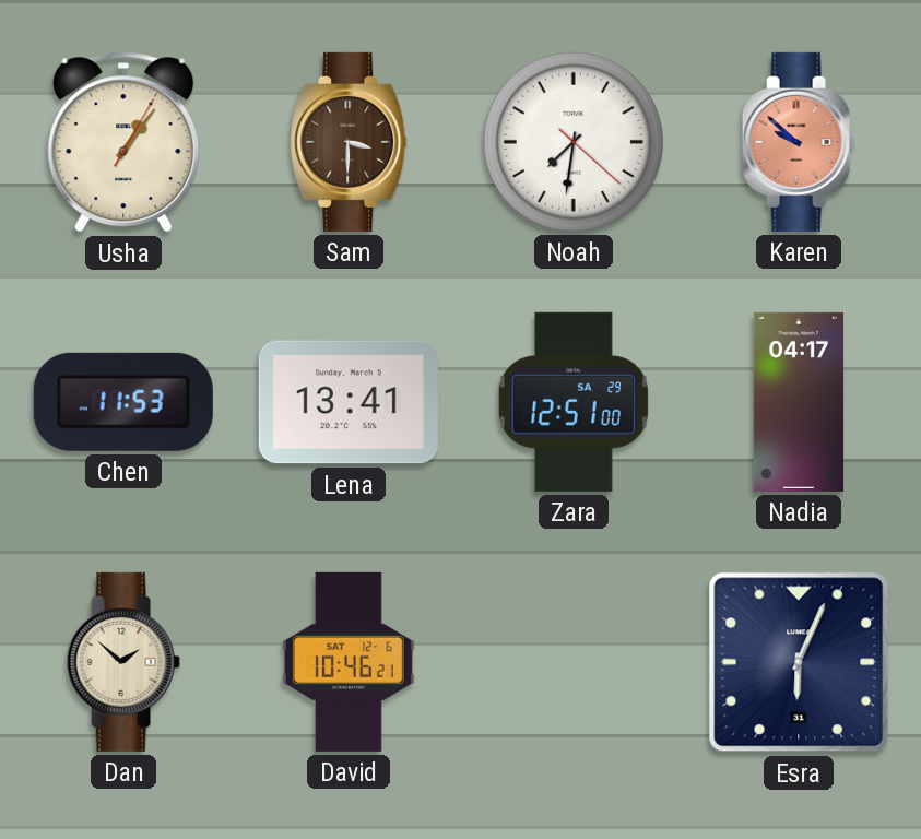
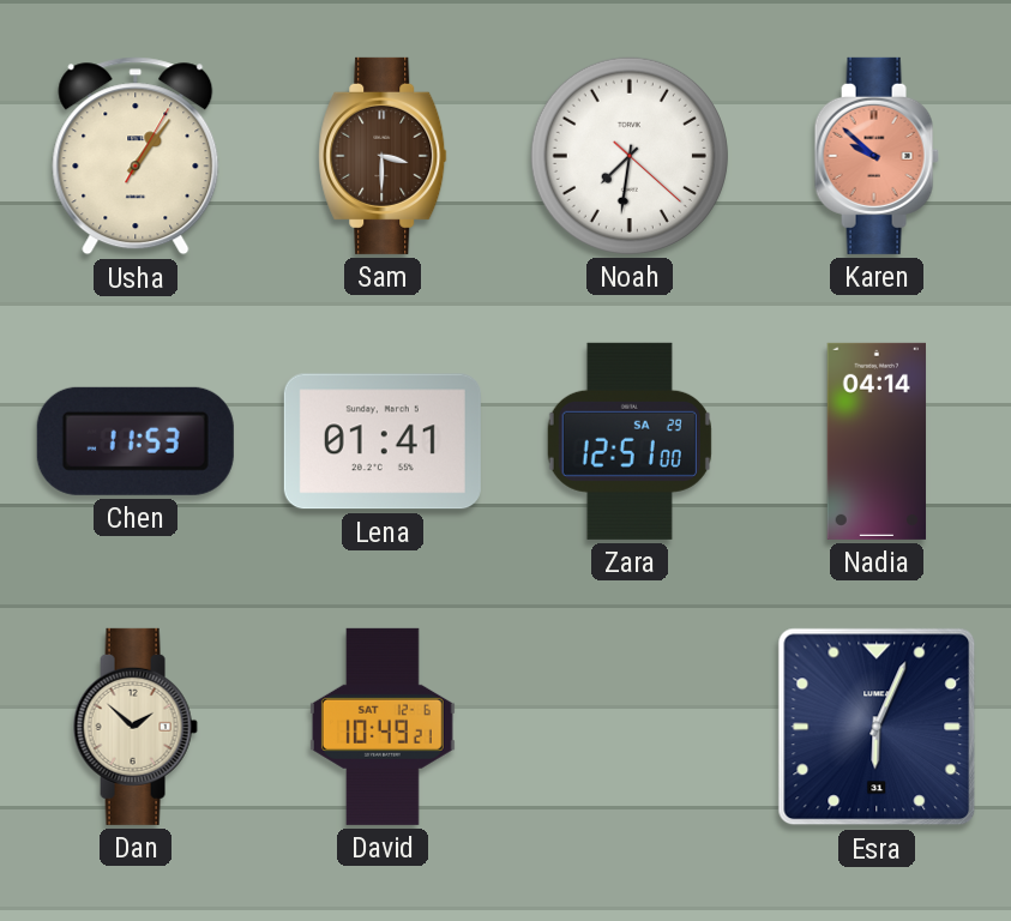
Lena: 13:41 -> 01:41
Nadia: 04:17 -> 04:14
David: 10:46 -> 10:49
